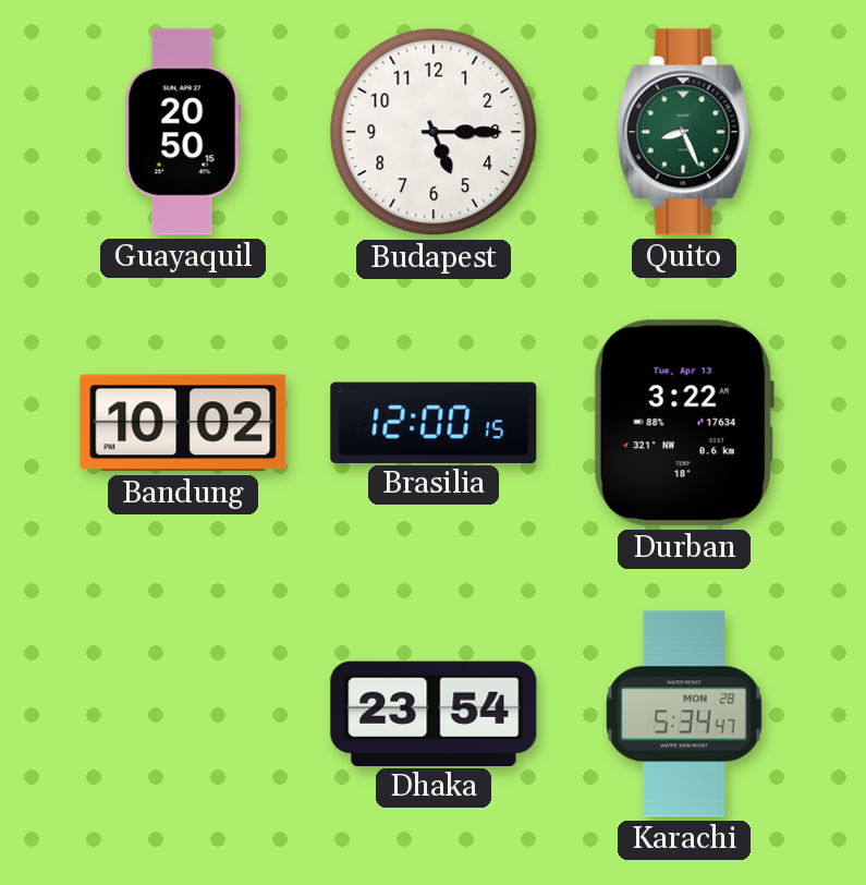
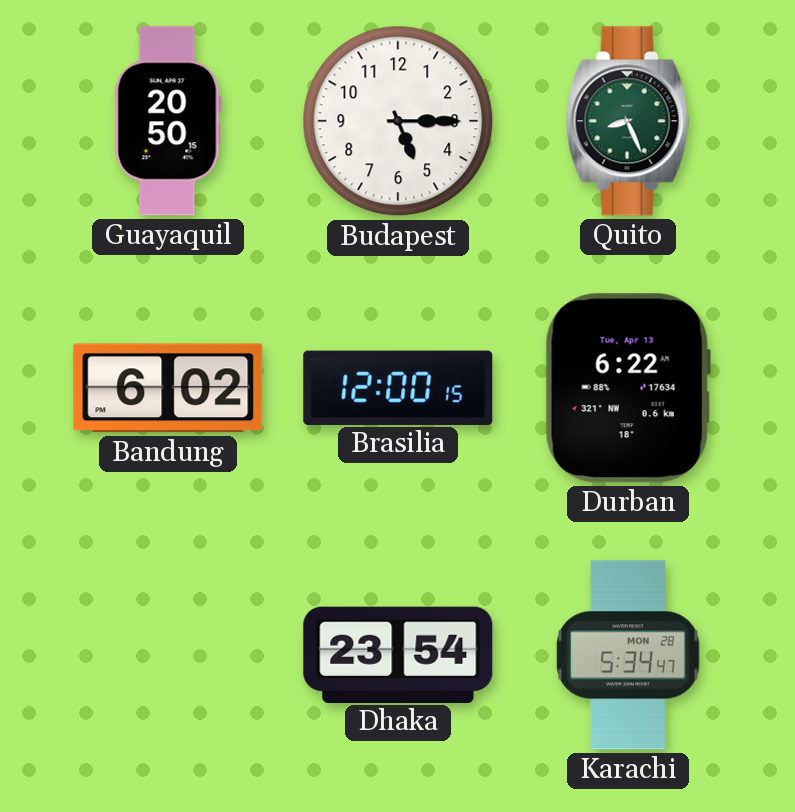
Bandung: 10:02 -> 6:02
Durban: 3:22 -> 6:22
